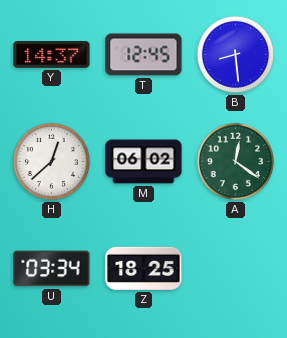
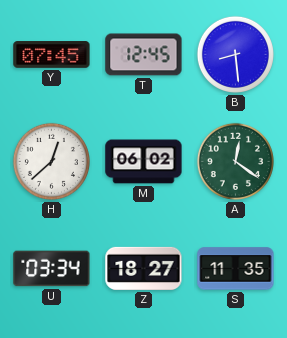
Y: 14:37 -> 07:45
Z: 18:25 -> 18:27
S: none -> 11:35
